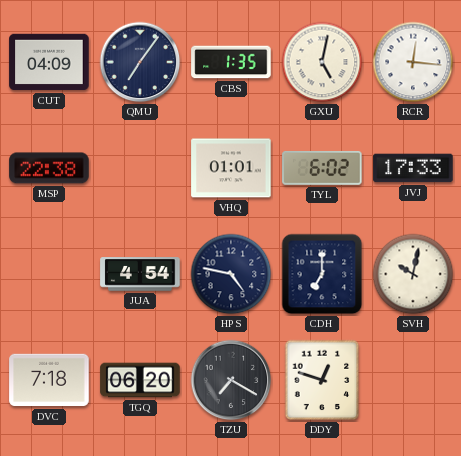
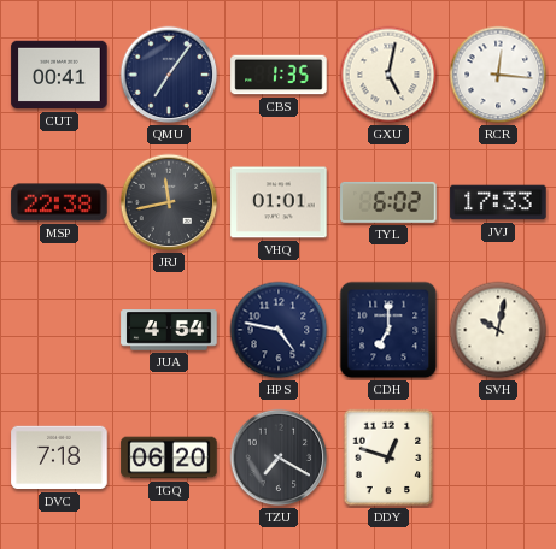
CUT: 04:09 -> 00:41
JRJ: none -> 11:43
